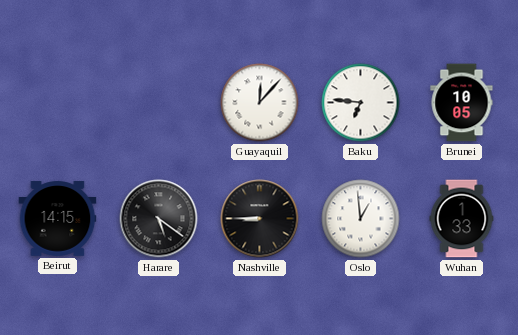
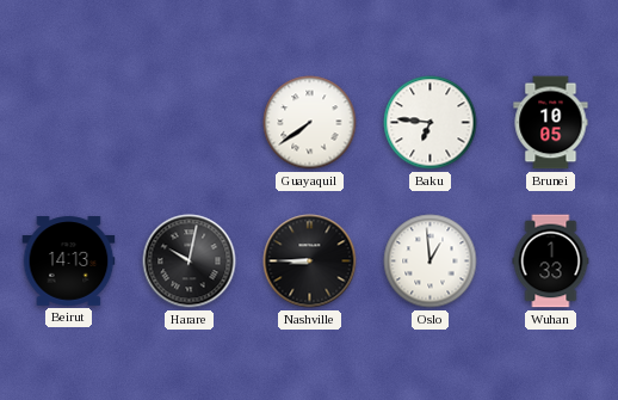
Guayaquil: 12:07 -> 7:39
Beirut: 14:15 -> 14:13
Harare: 5:21 -> 10:02
